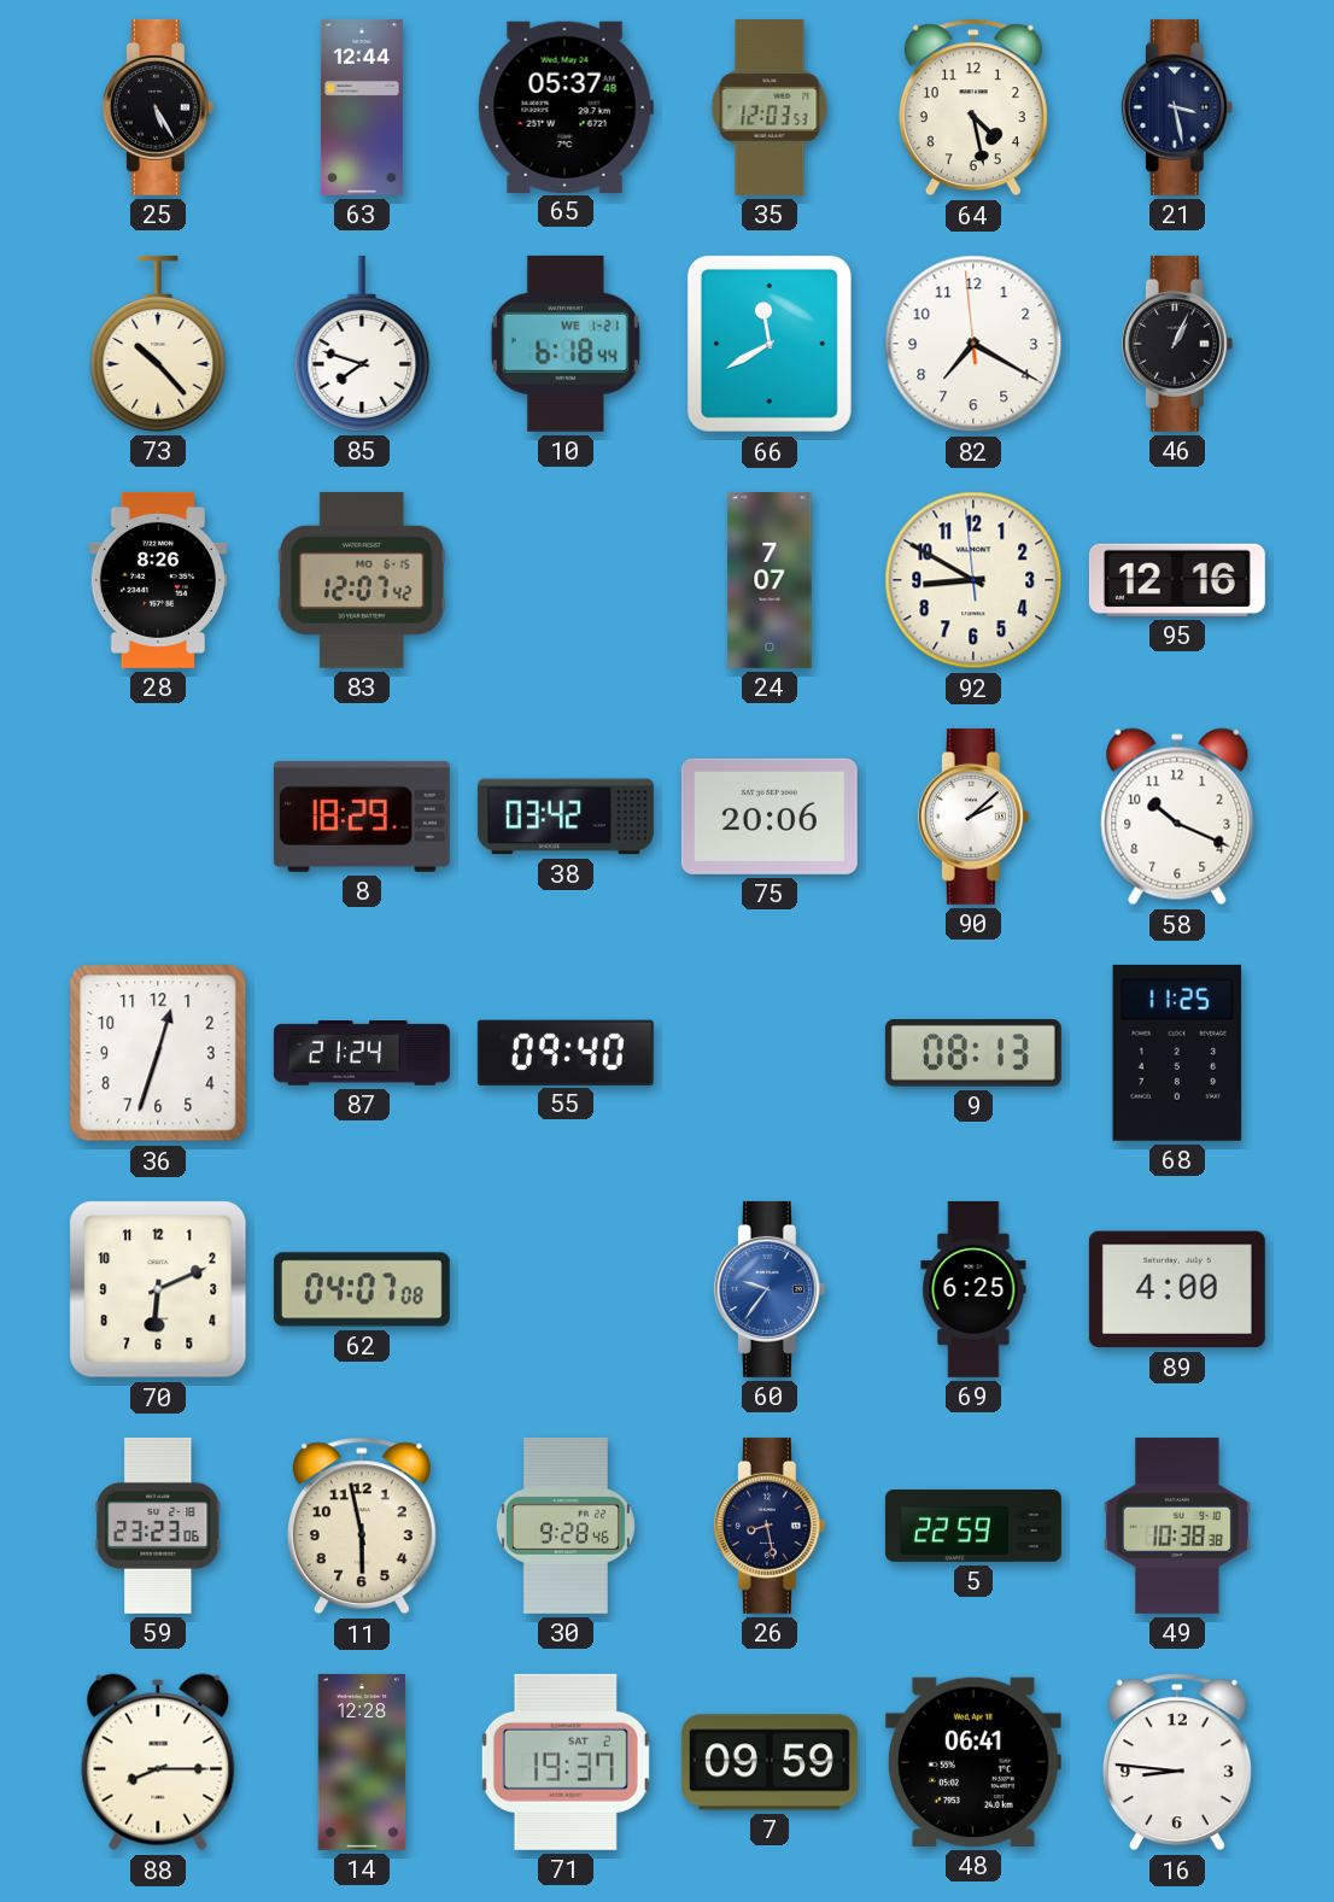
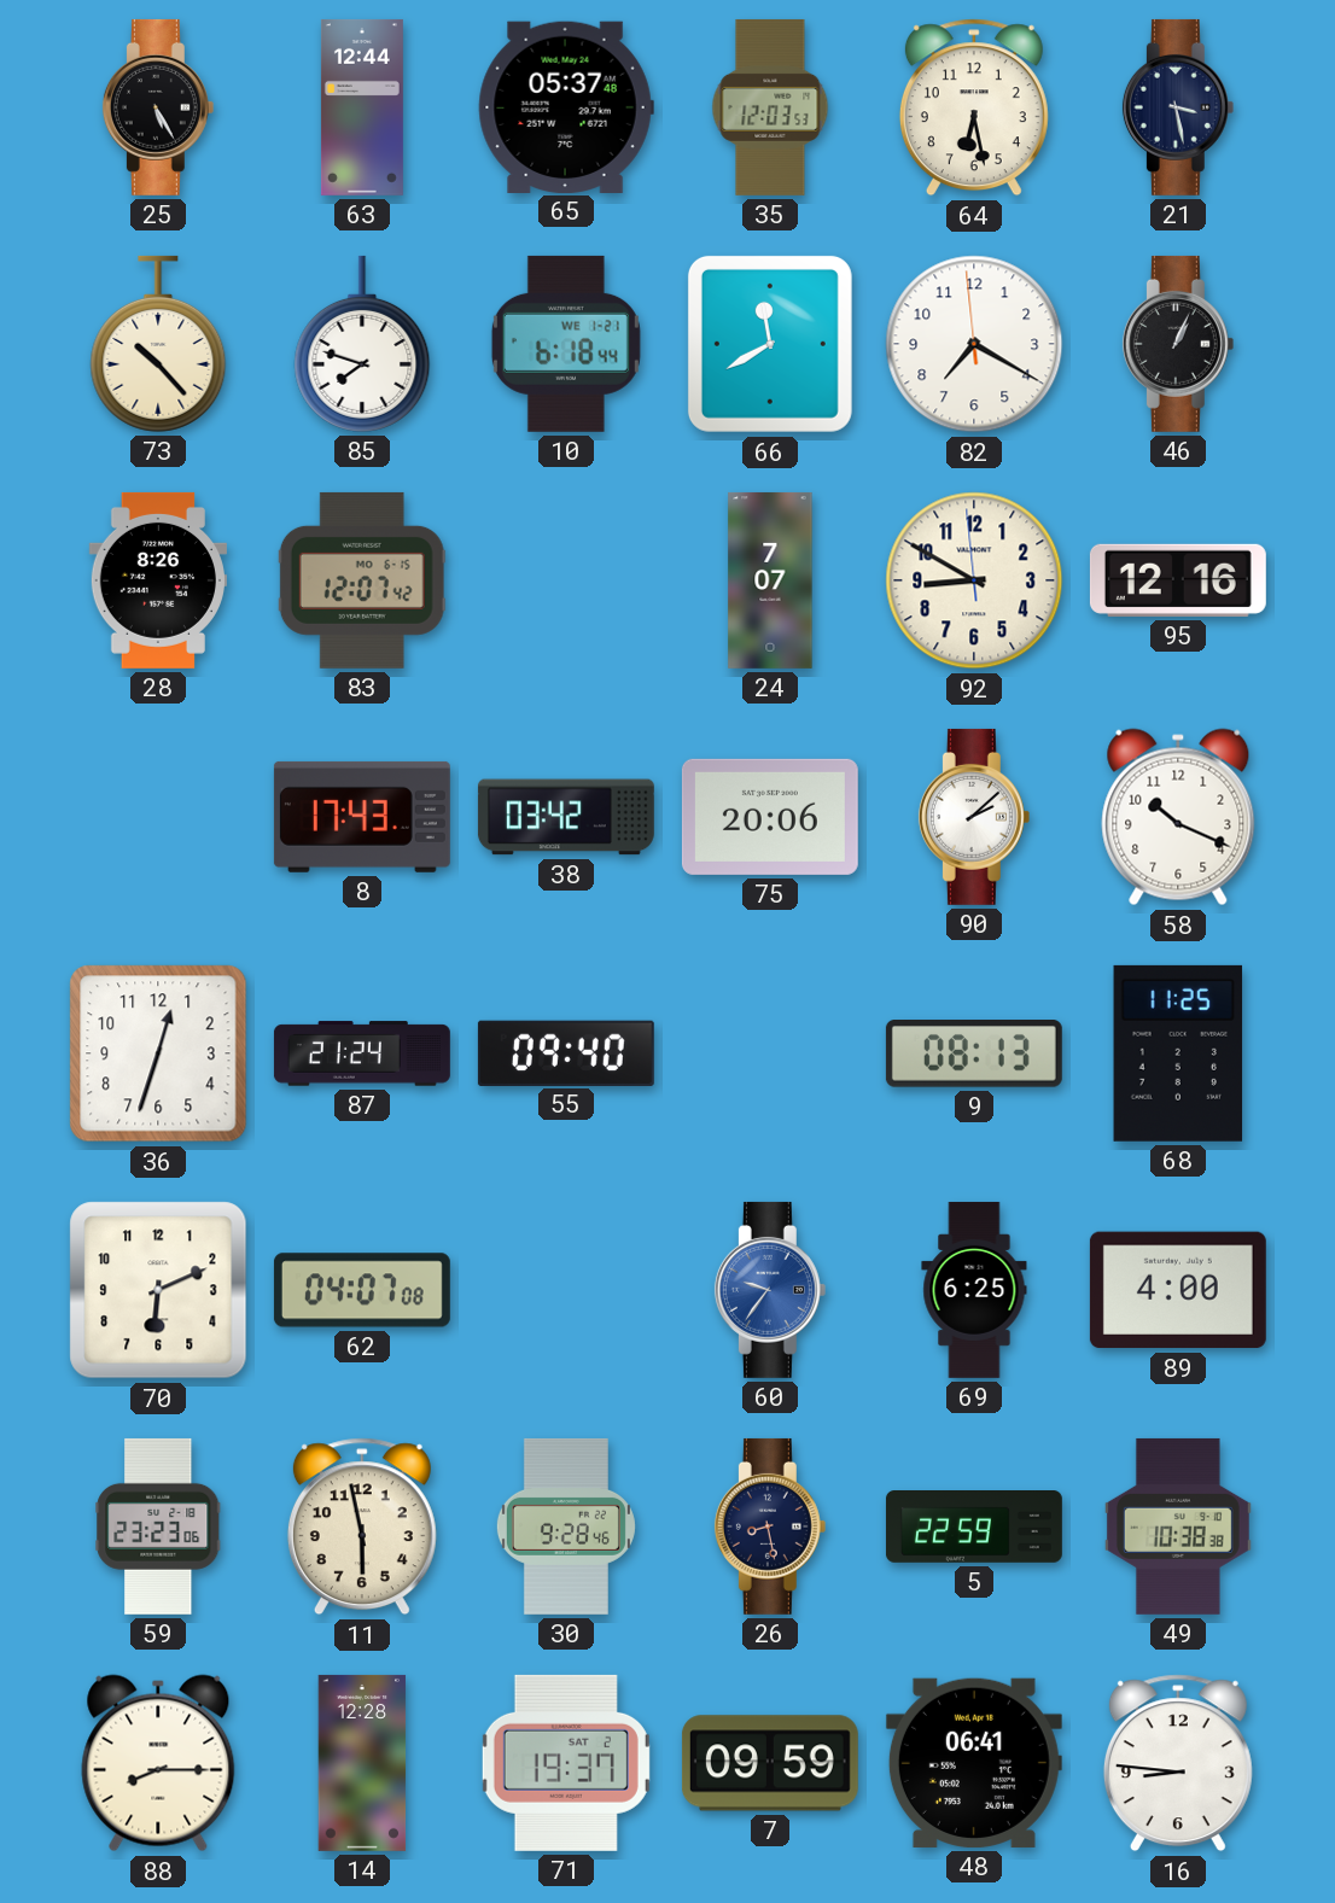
64: 4:28 -> 6:28
8: 18:29 -> 17:43
